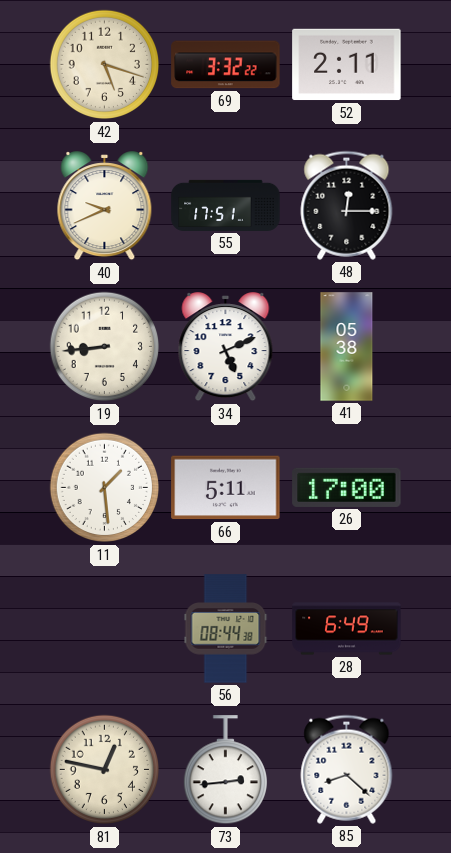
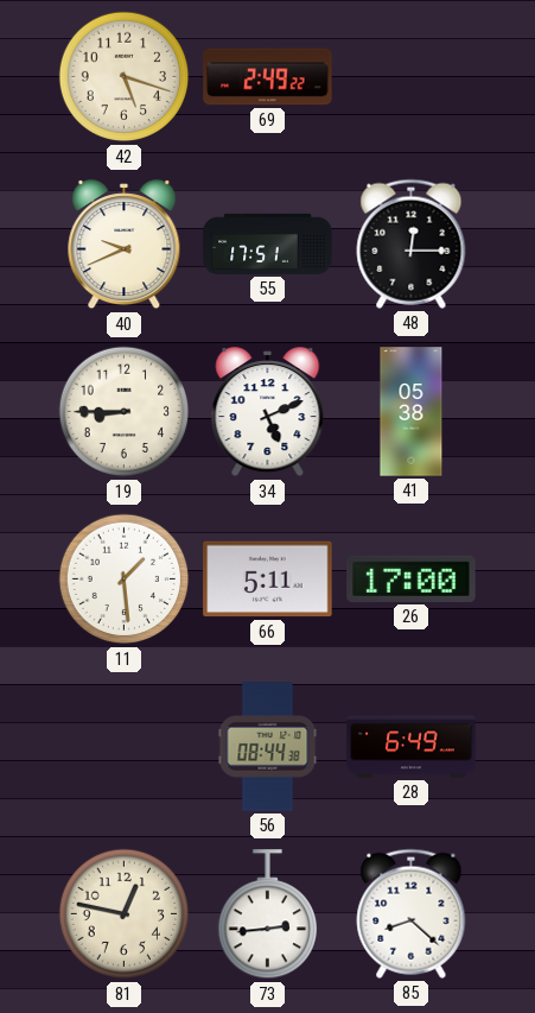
69: 3:32 -> 2:49
52: 2:11 -> none
19: 8:44 -> 8:45
